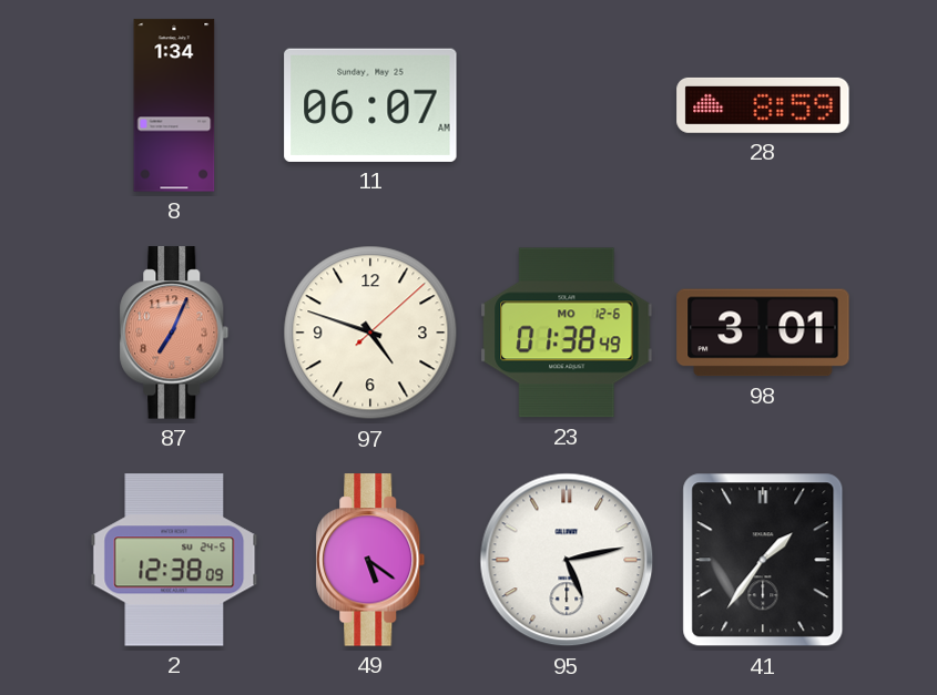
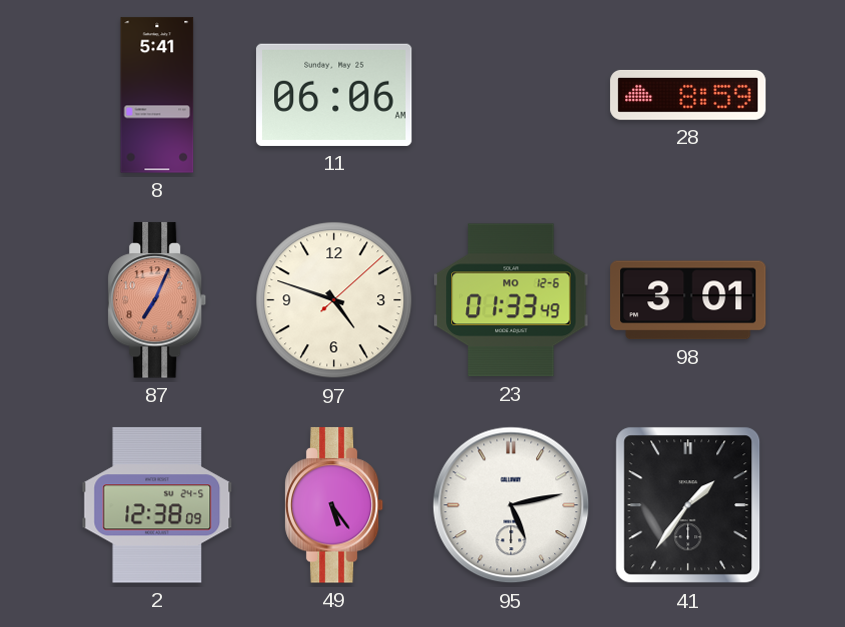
8: 1:34 -> 5:41
11: 06:07 -> 06:06
23: 01:38 -> 01:33
49: 5:21 -> 5:24
